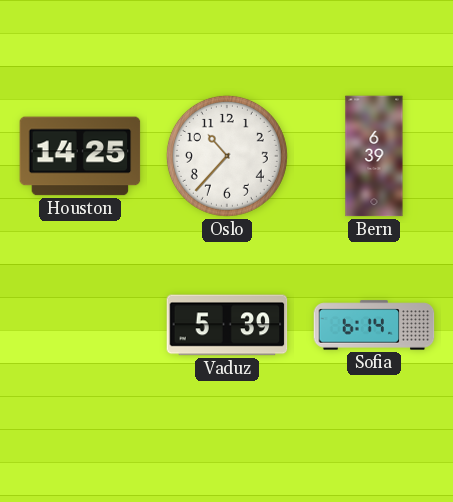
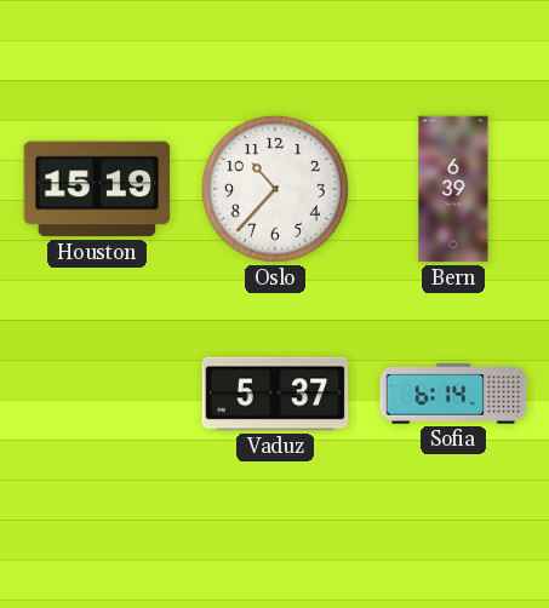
Houston: 14:25 -> 15:19
Vaduz: 5:39 -> 5:37
